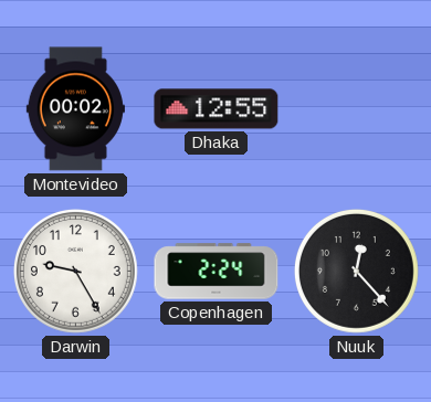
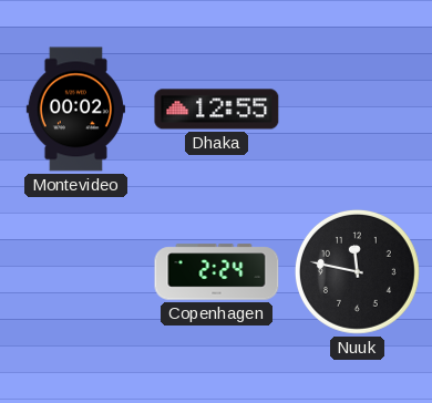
Darwin: 9:25 -> none
Nuuk: 12:23 -> 11:47
